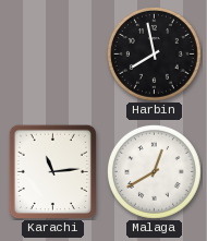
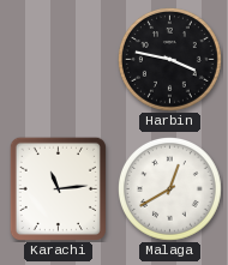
Harbin: 7:58 -> 3:47
